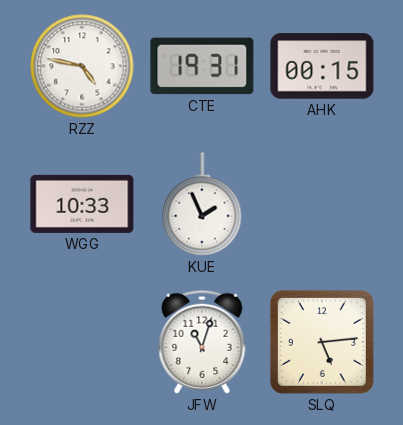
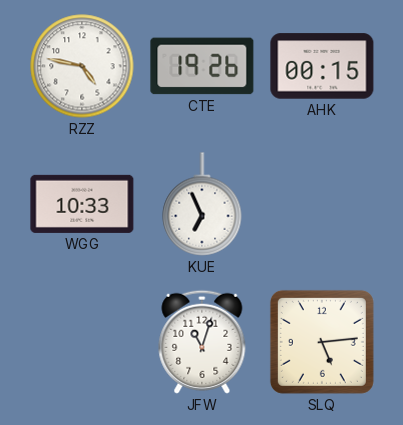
CTE: 19:31 -> 19:26
KUE: 1:56 -> 6:56
